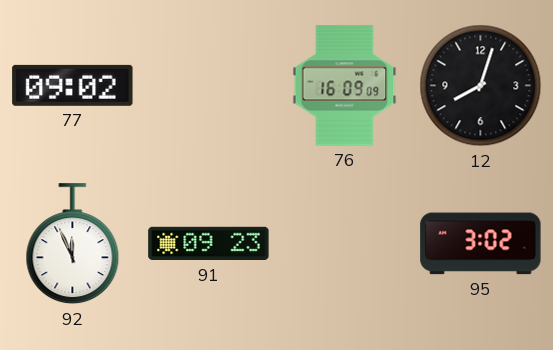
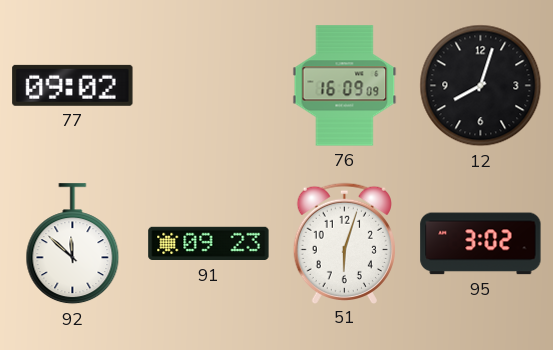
92: 11:56 -> 11:52
51: none -> 6:03
